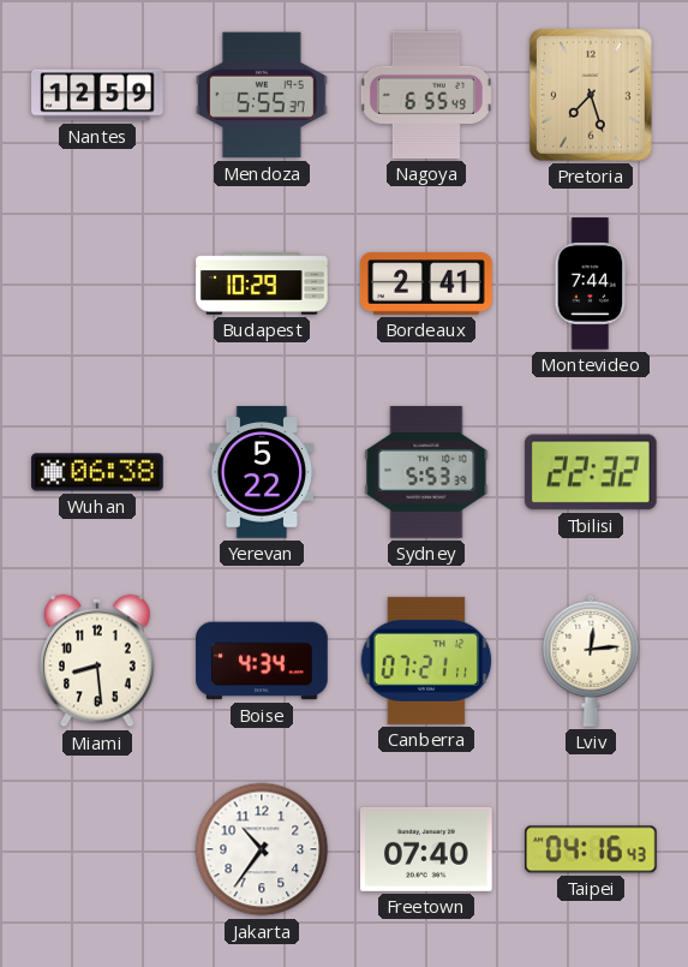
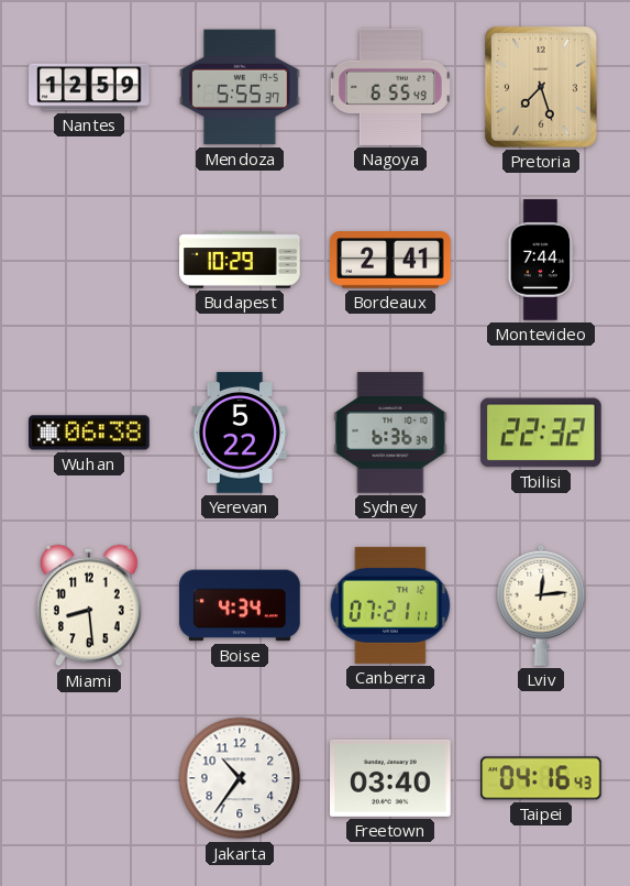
Sydney: 5:53 -> 6:36
Freetown: 07:40 -> 03:40
